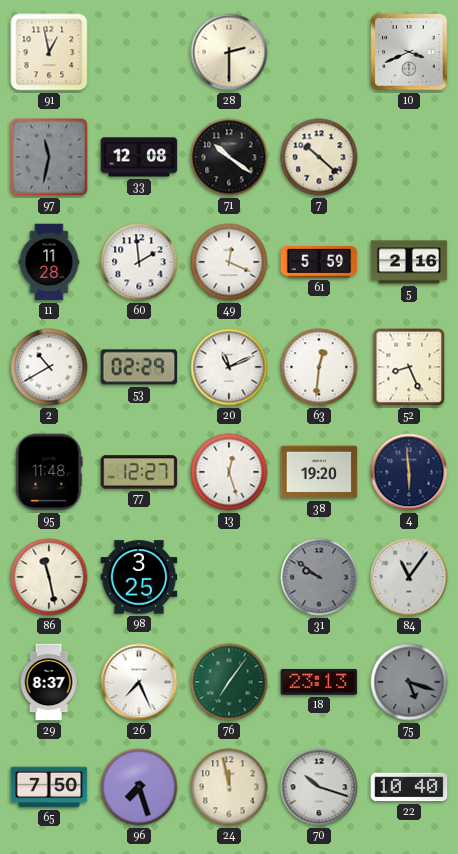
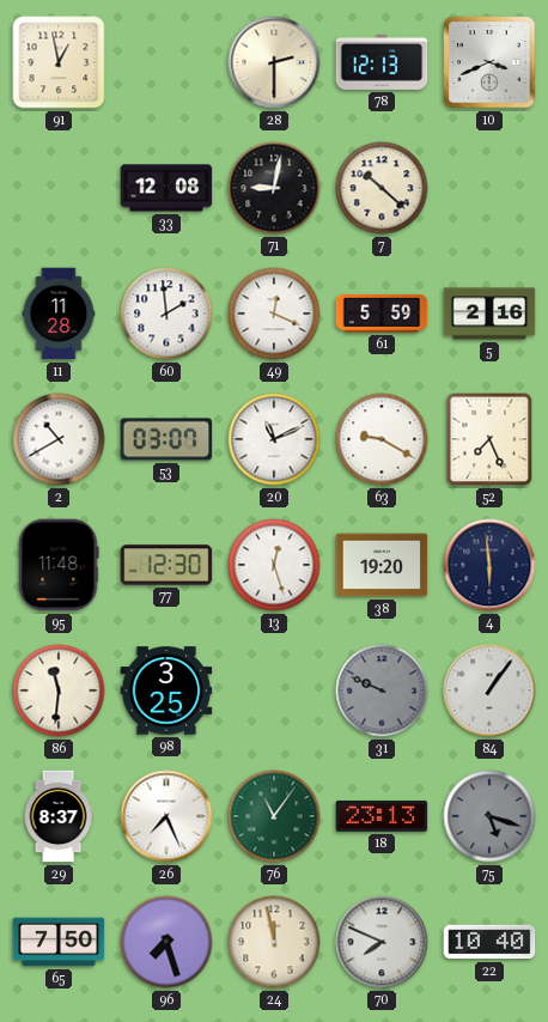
78: none -> 12:13
97: 11:32 -> none
71: 10:21 -> 9:02
53: 02:29 -> 03:07
63: 12:31 -> 9:20
52: 8:26 -> 7:26
77: 12:27 -> 12:30
86: 11:28 -> 11:31
31: 9:51 -> 9:49
84: 11:06 -> 1:06
76: 7:06 -> 11:06
70: 10:18 -> 7:49
